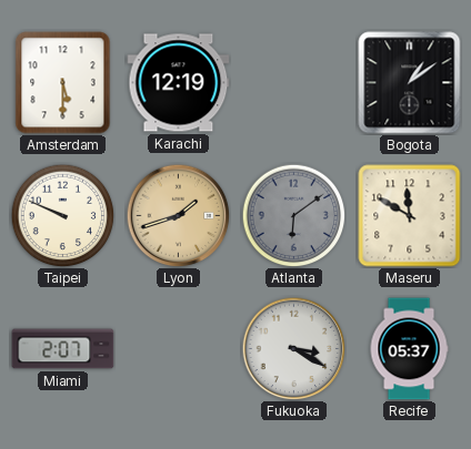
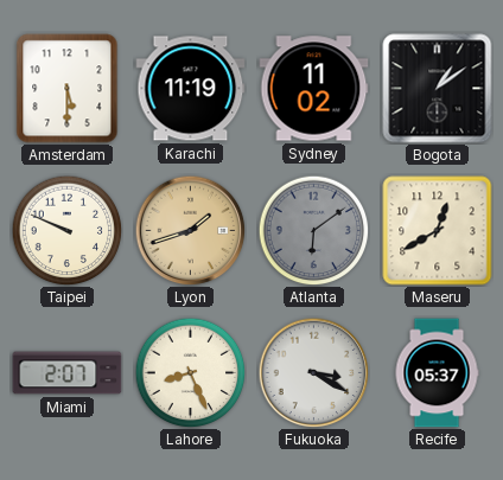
Karachi: 12:19 -> 11:19
Sydney: none -> 11:02
Maseru: 11:50 -> 12:40
Lahore: none -> 8:26
